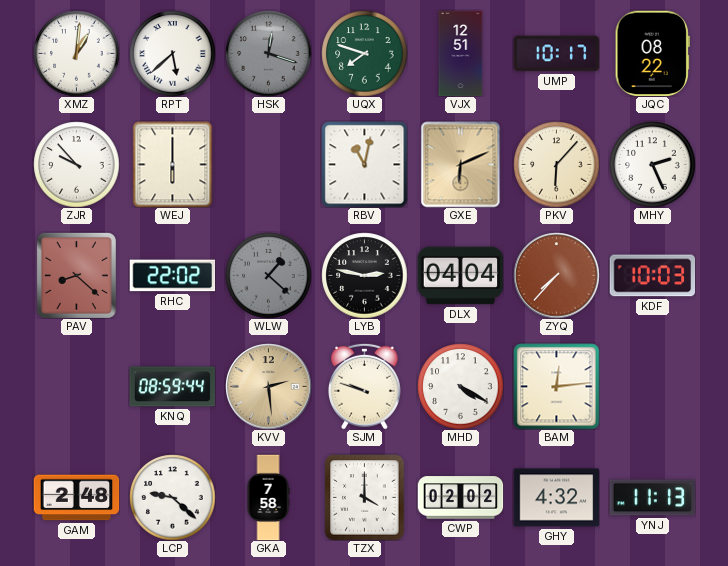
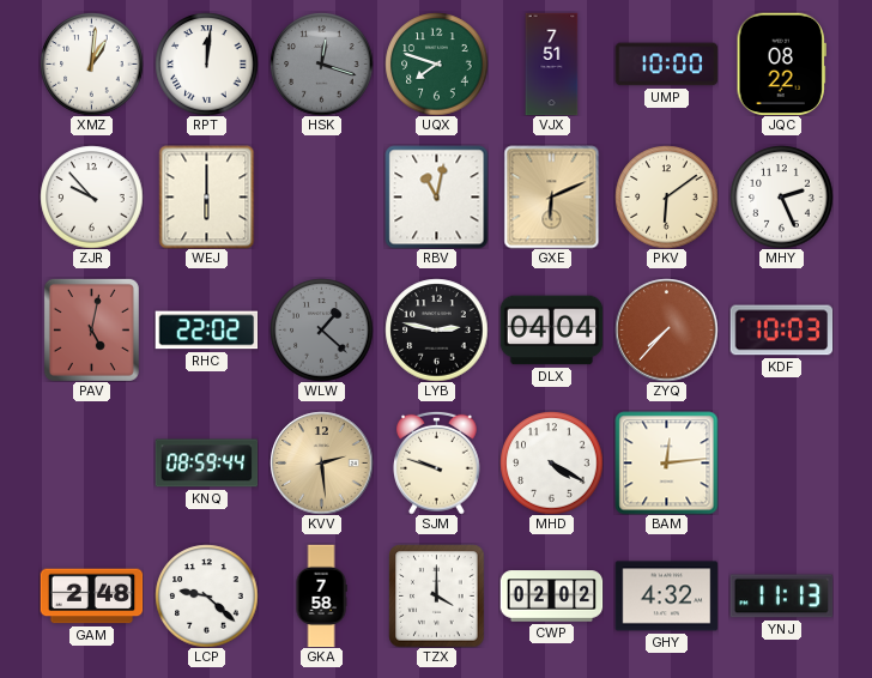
RPT: 5:38 -> 12:01
VJX: 12:51 -> 7:51
UMP: 10:17 -> 10:00
PKV: 6:07 -> 6:09
PAV: 8:22 -> 5:02
